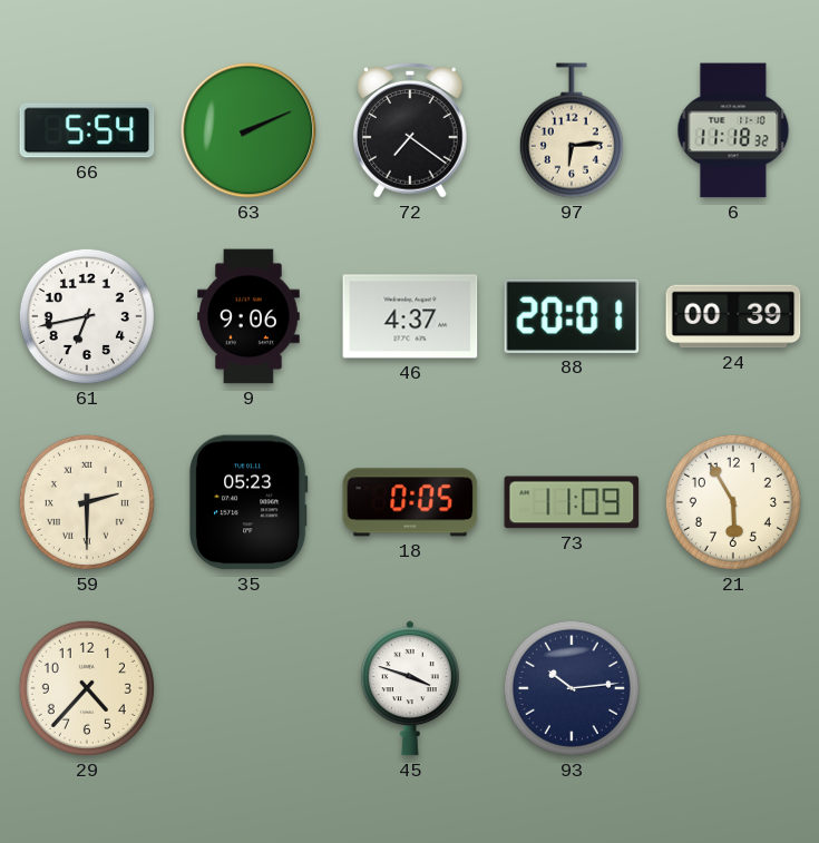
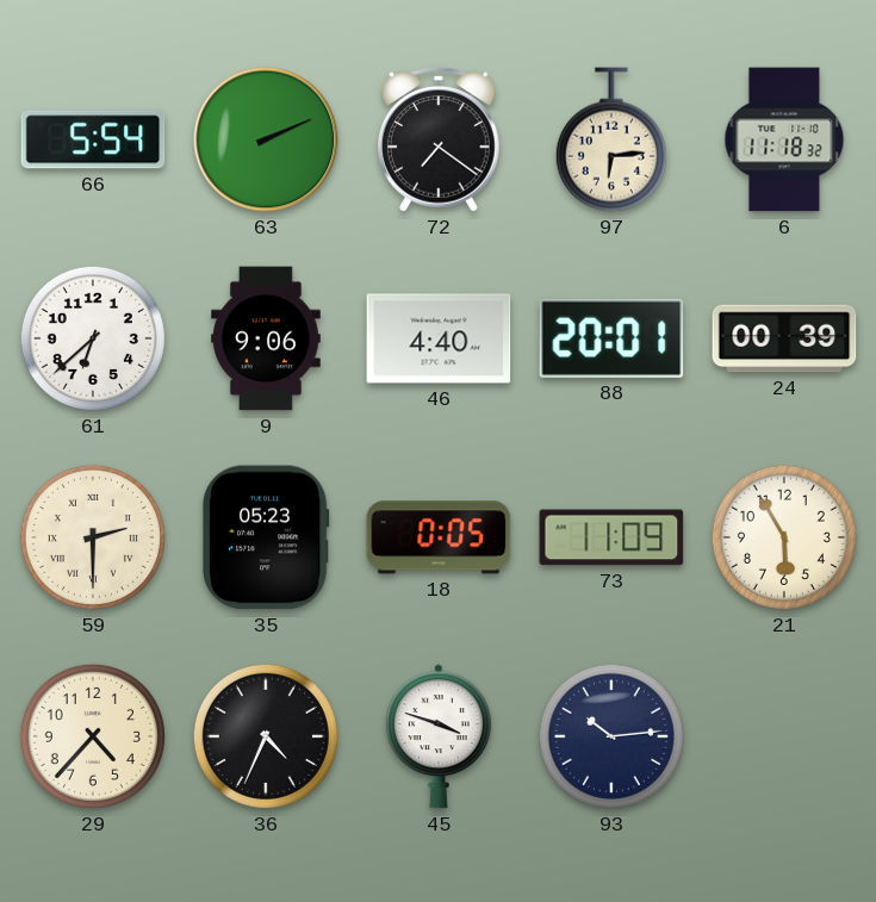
61: 6:43 -> 6:38
46: 4:37 -> 4:40
36: none -> 4:34
